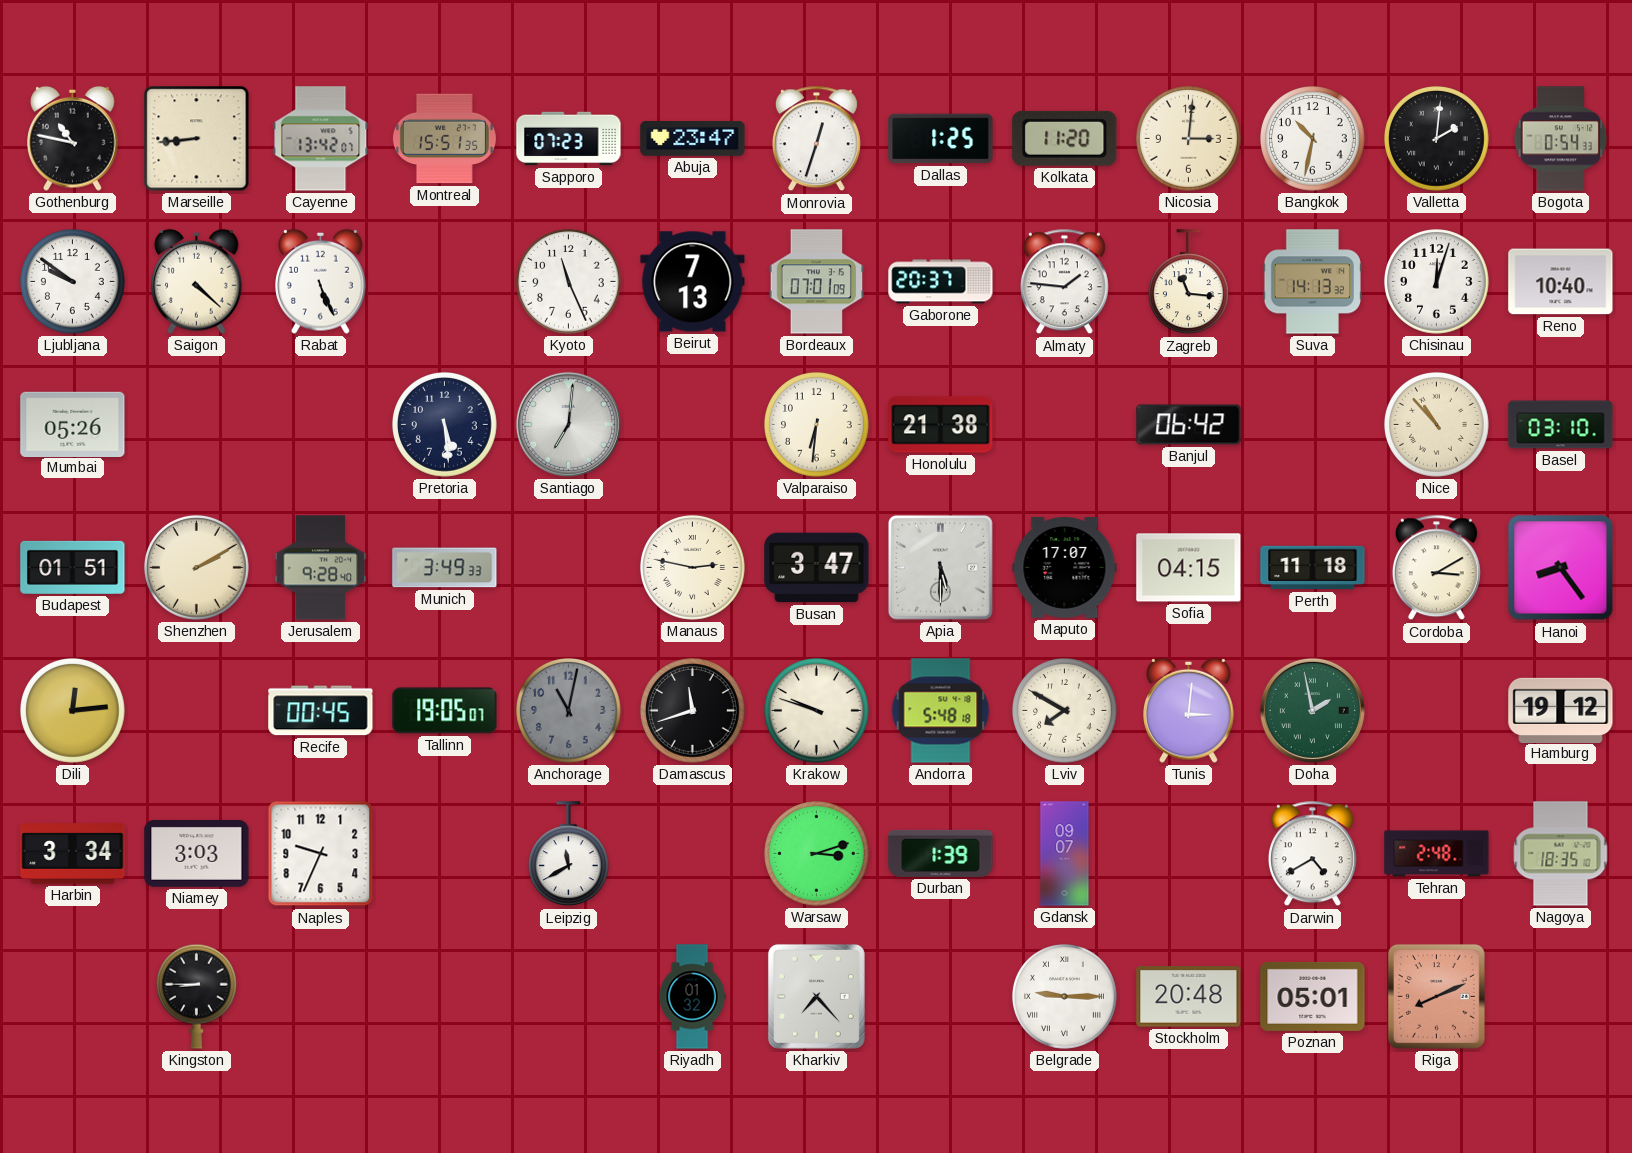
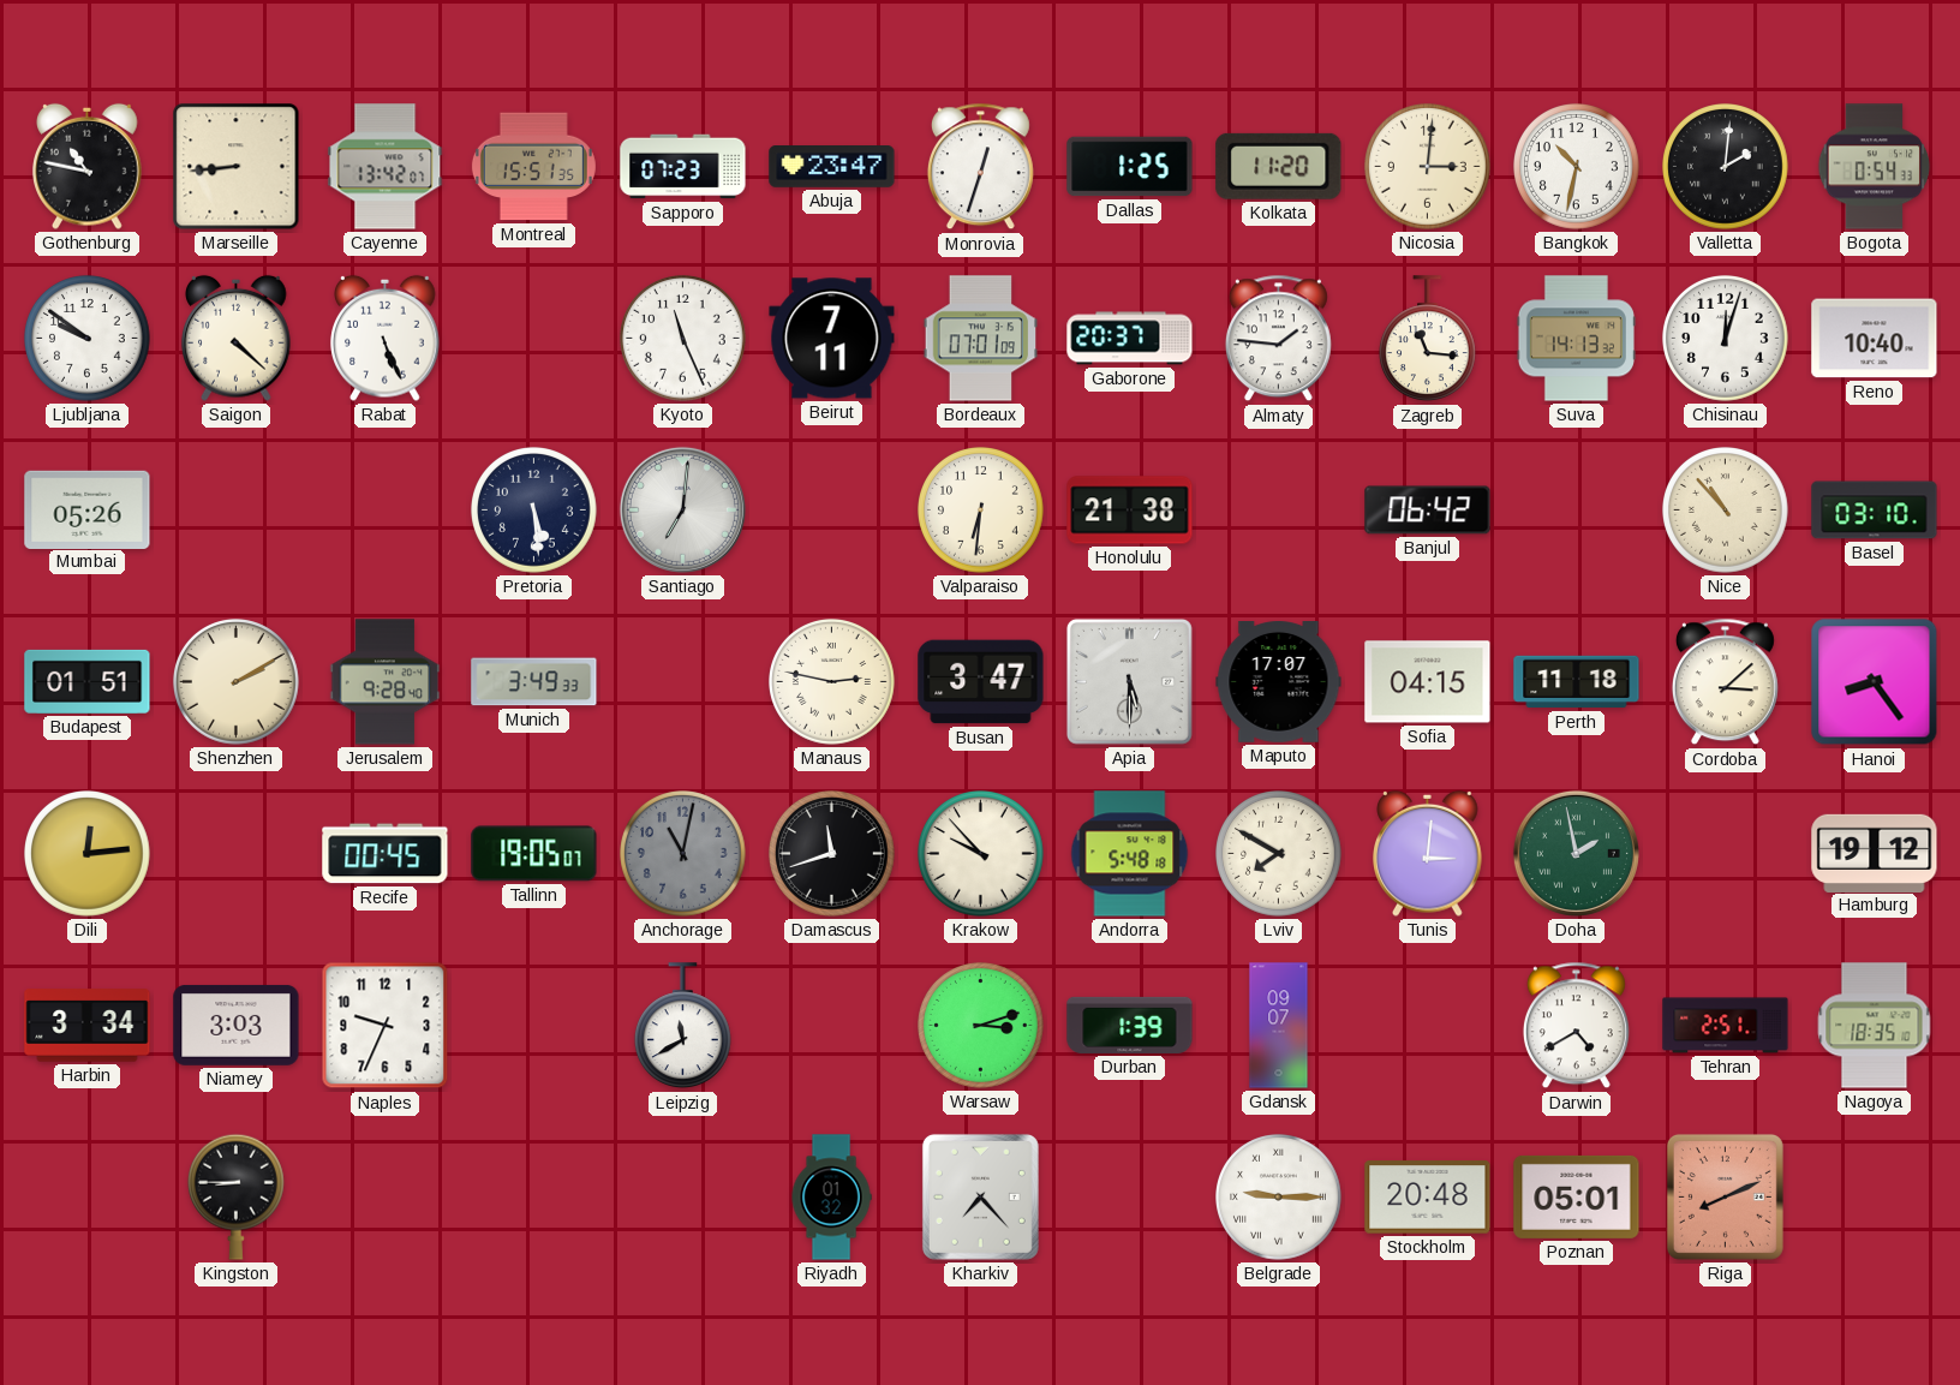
Beirut: 7:13 -> 7:11
Cordoba: 3:10 -> 3:08
Krakow: 9:48 -> 9:53
Tehran: 2:48 -> 2:51
